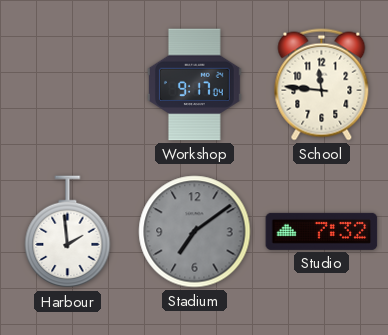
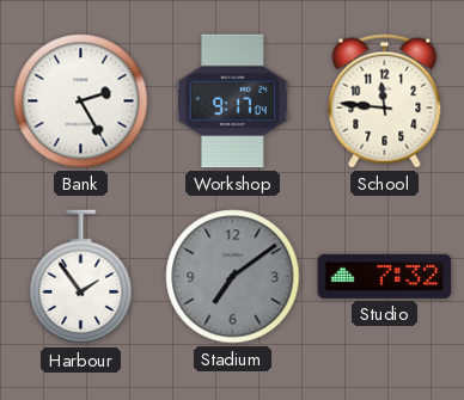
Bank: none -> 2:25
Harbour: 1:59 -> 1:54
